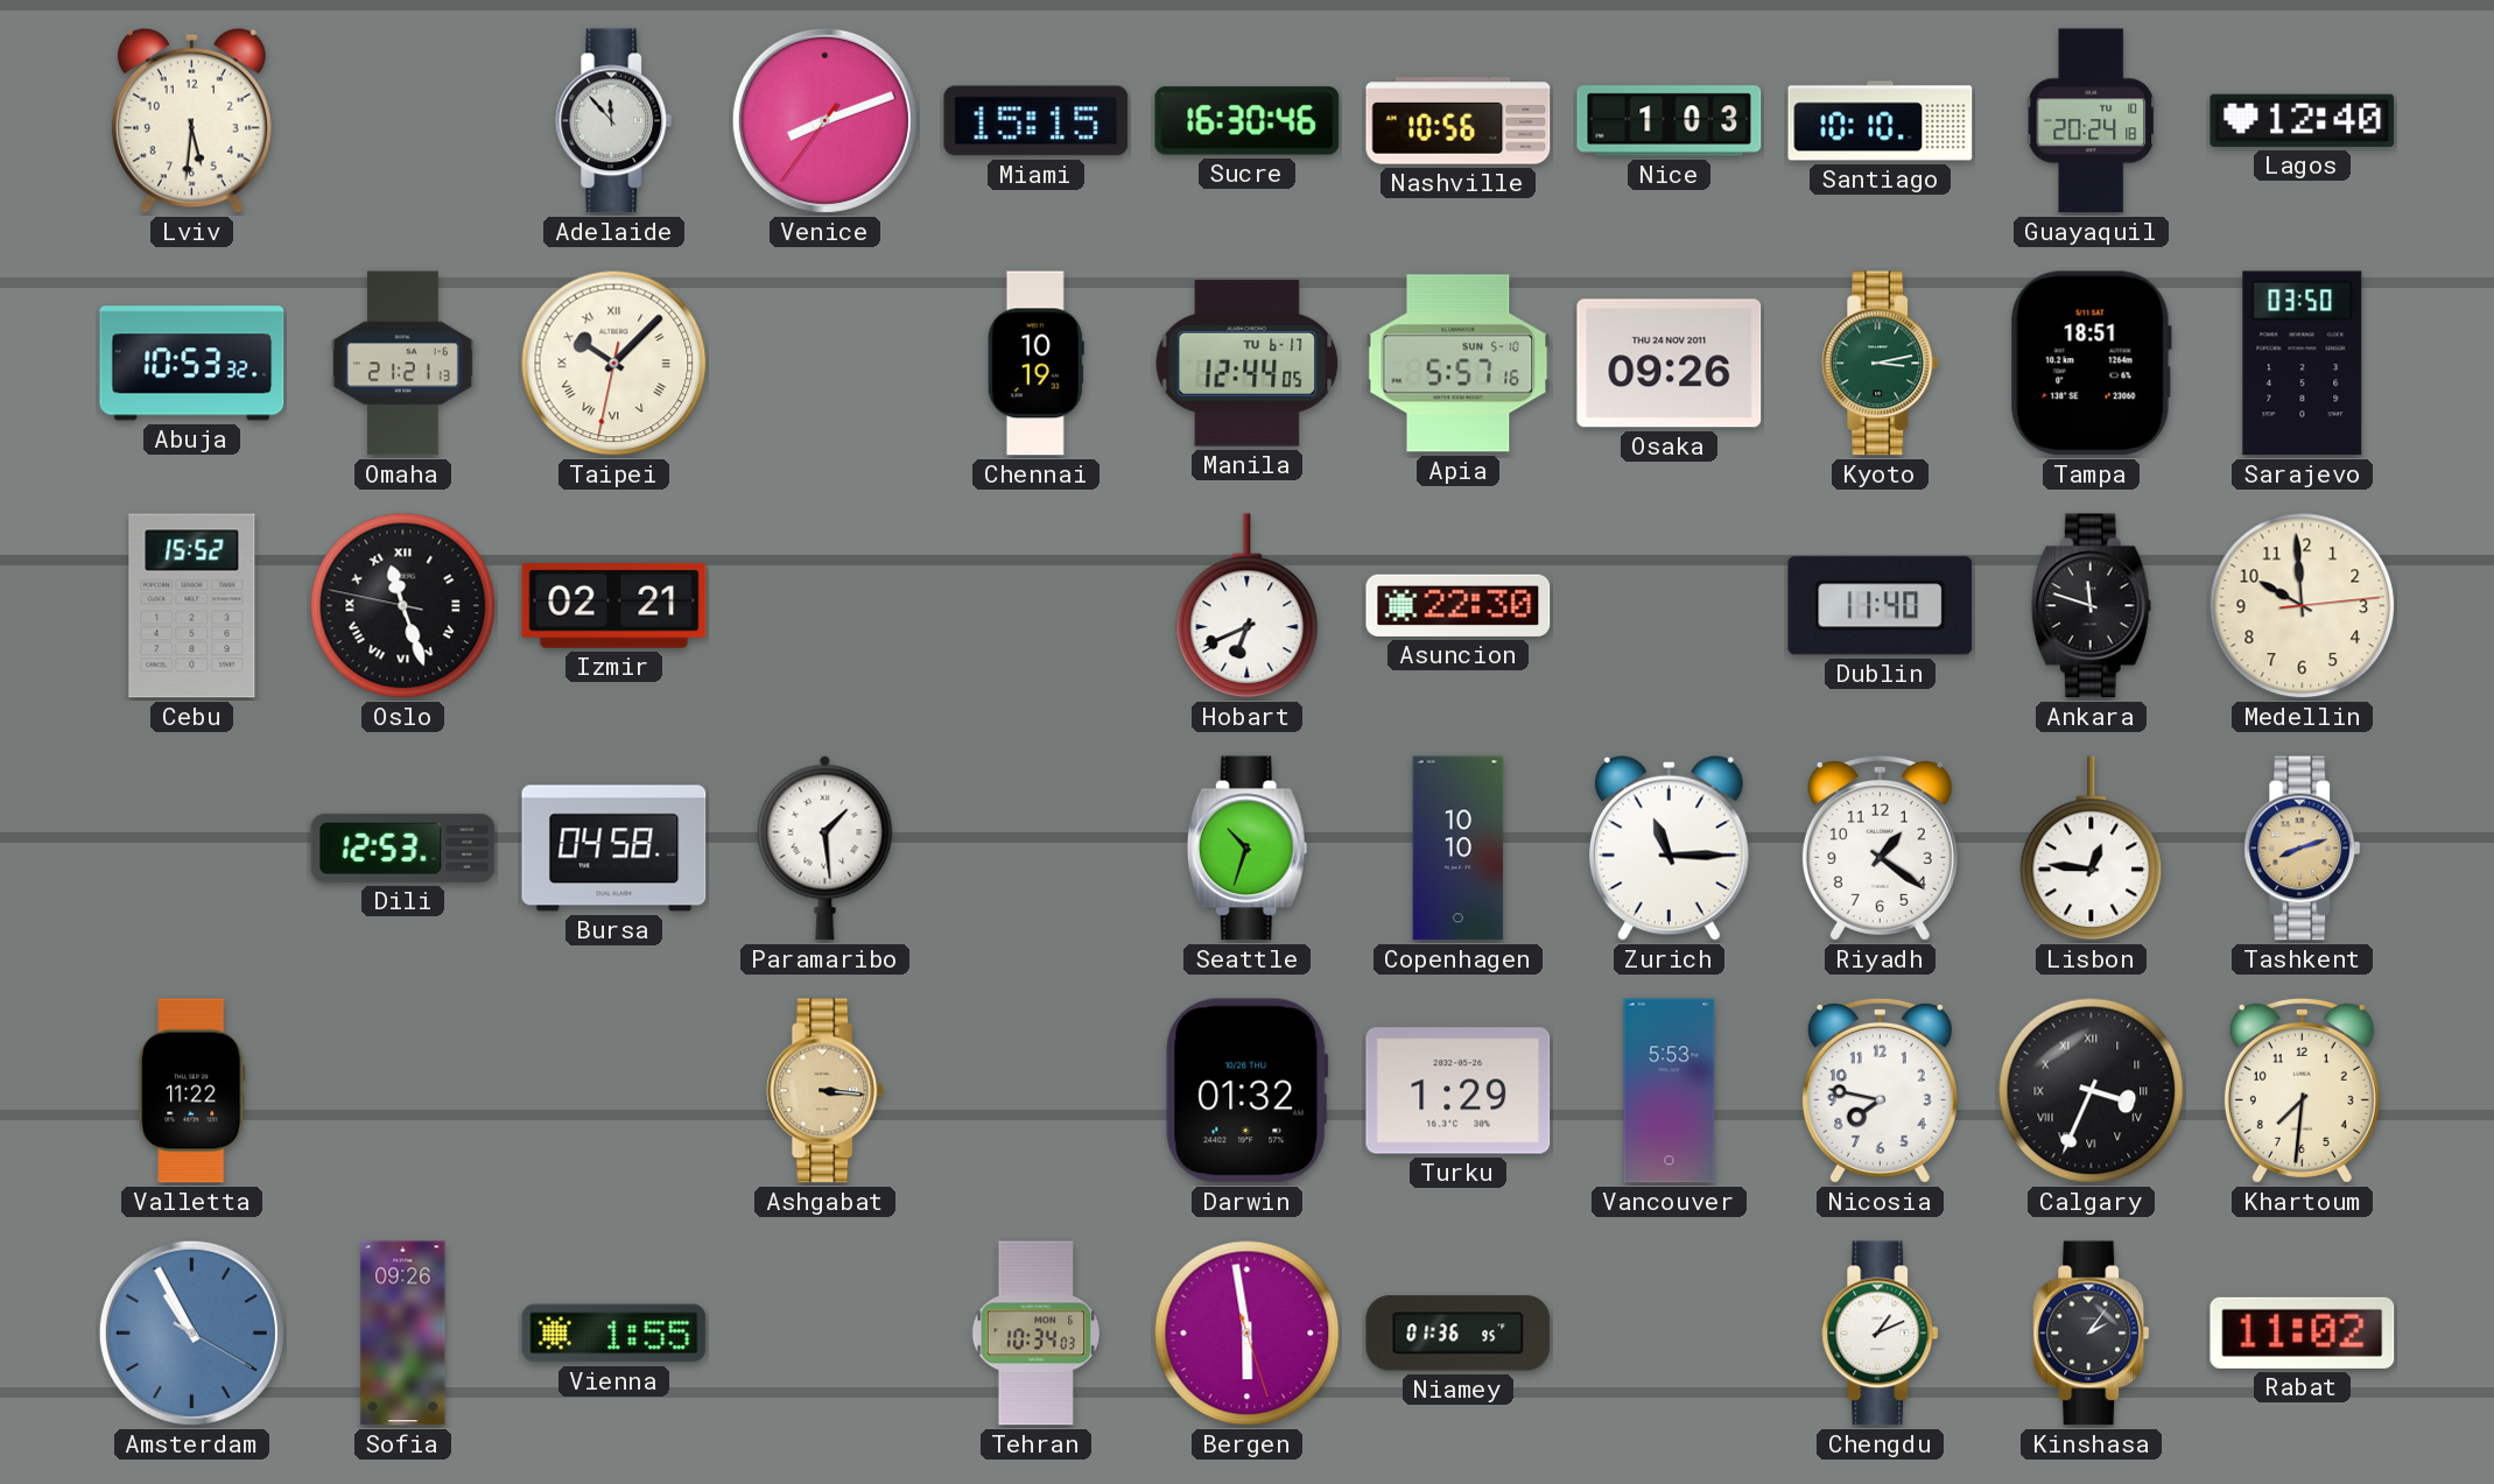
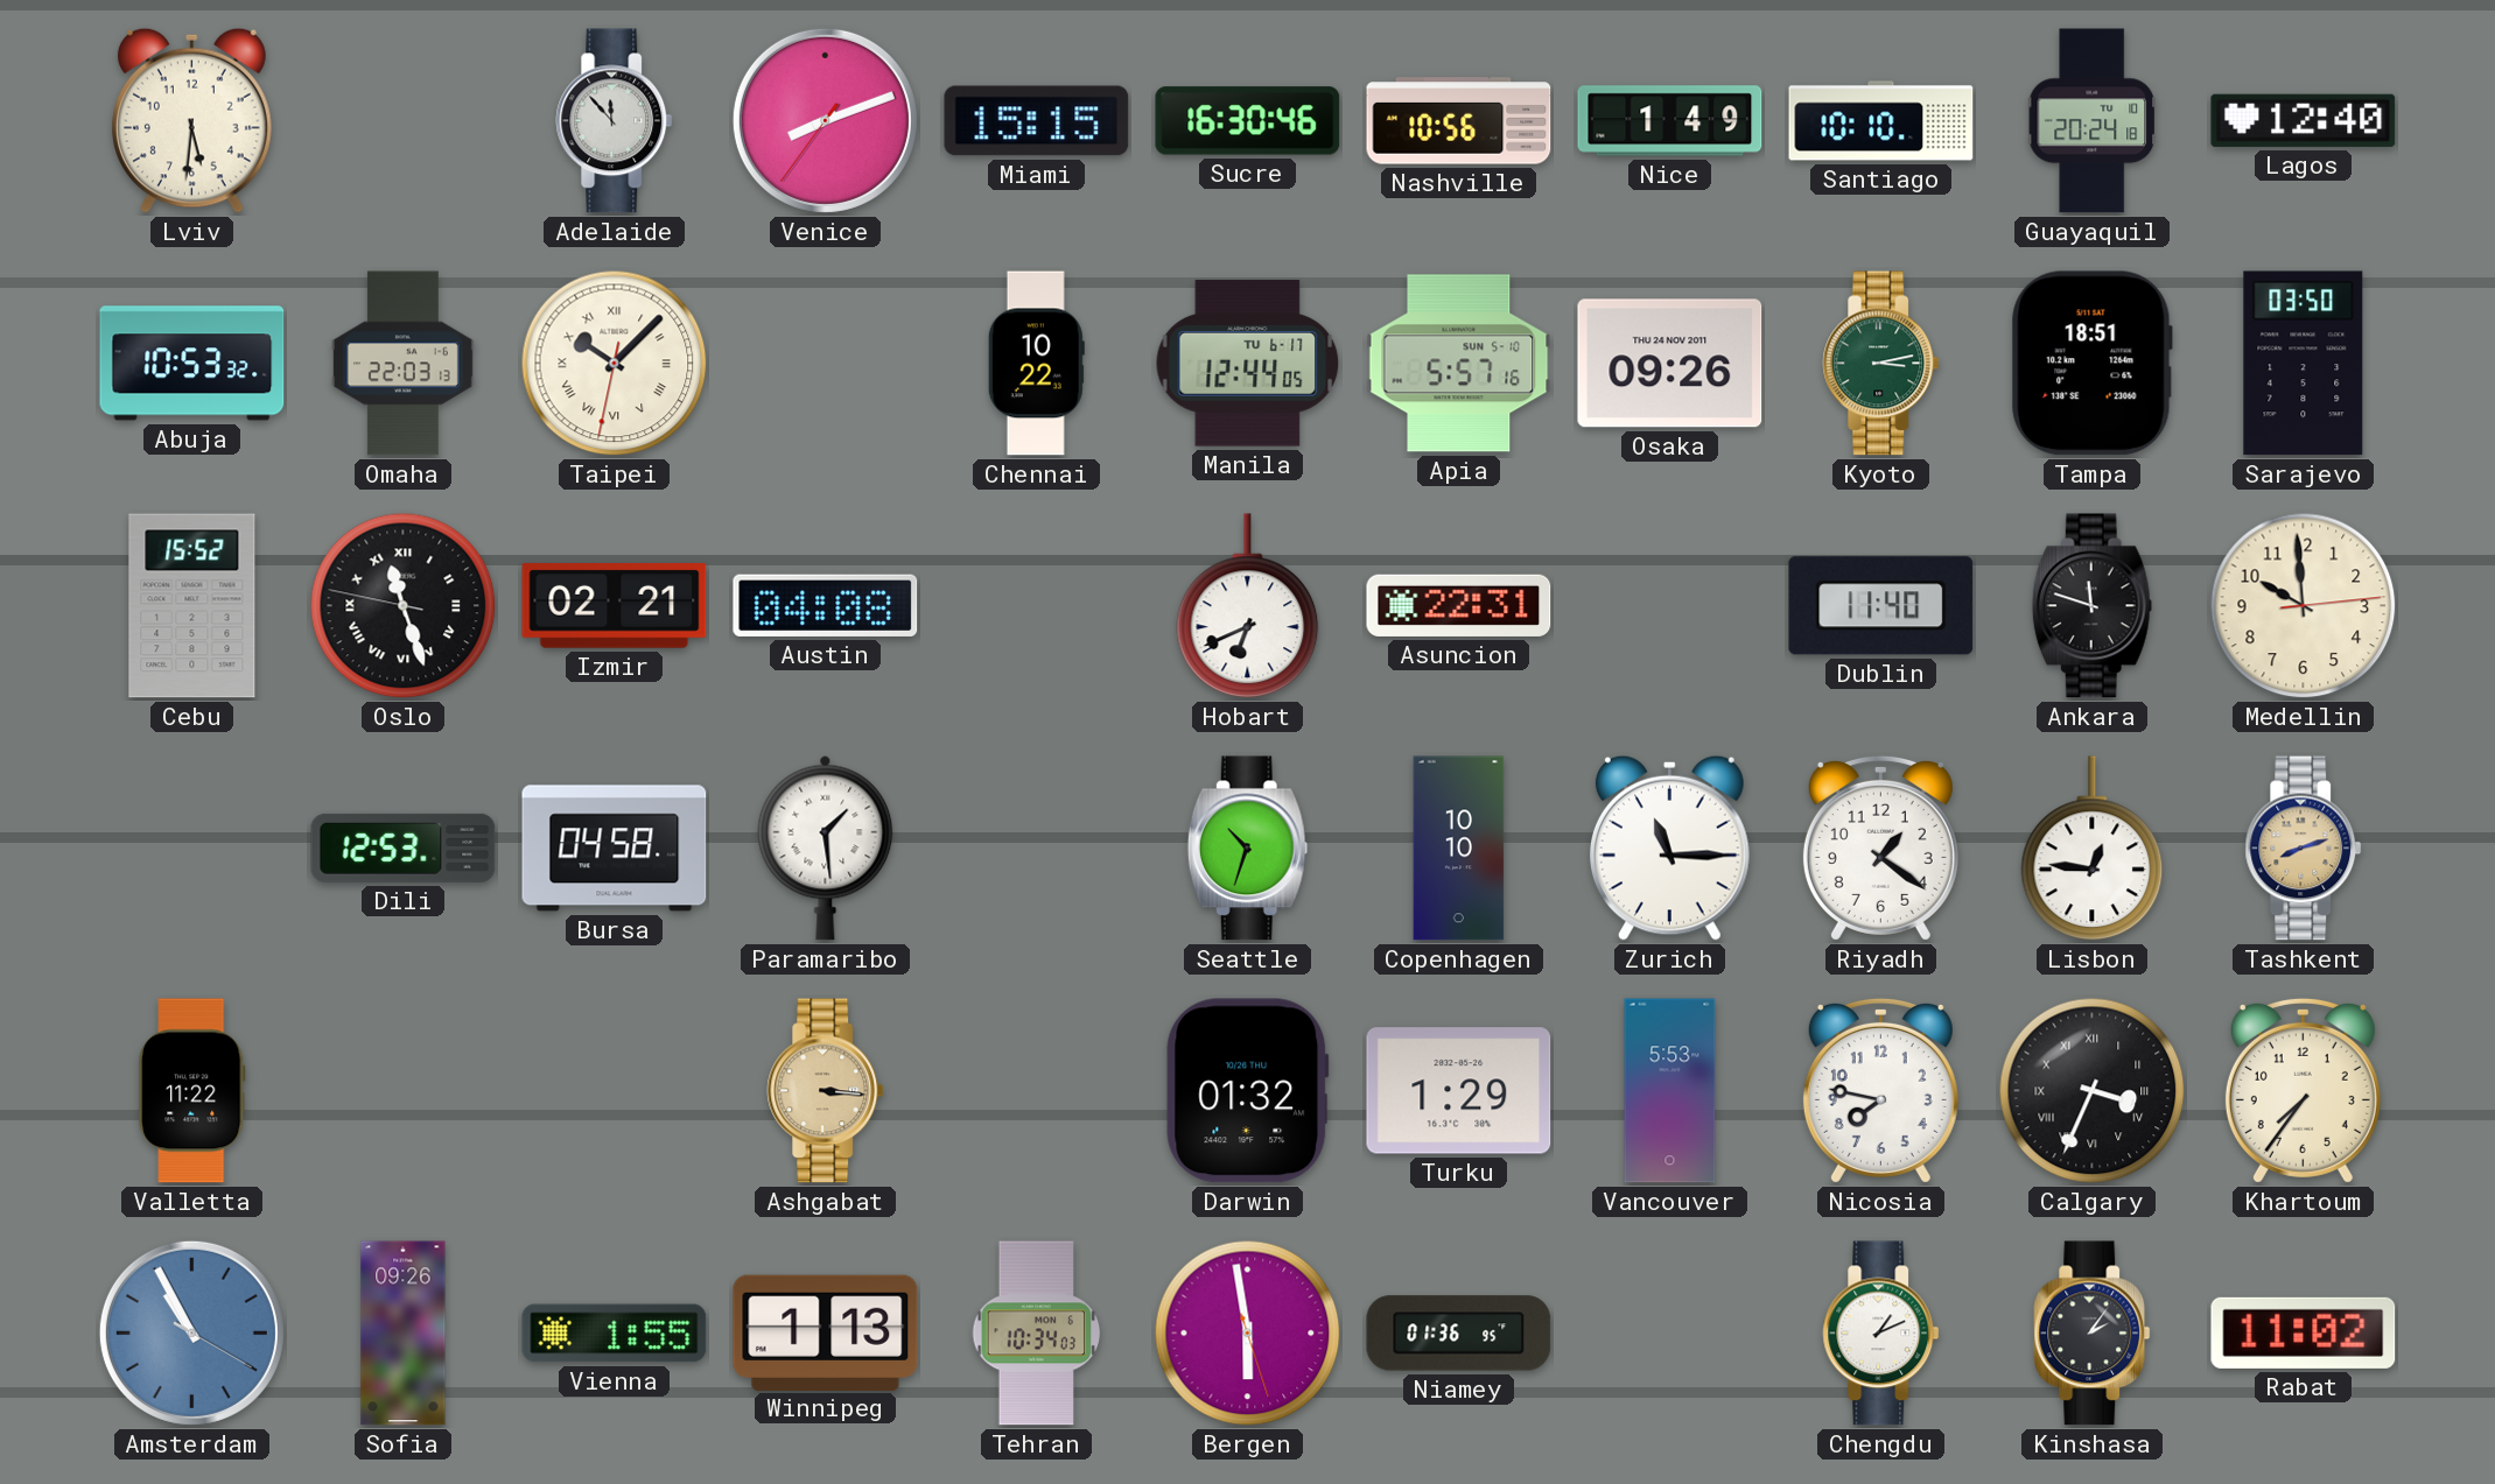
Nice: 1:03 -> 1:49
Omaha: 21:21 -> 22:03
Chennai: 10:19 -> 10:22
Austin: none -> 04:08
Asuncion: 22:30 -> 22:31
Khartoum: 7:31 -> 7:36
Winnipeg: none -> 1:13
